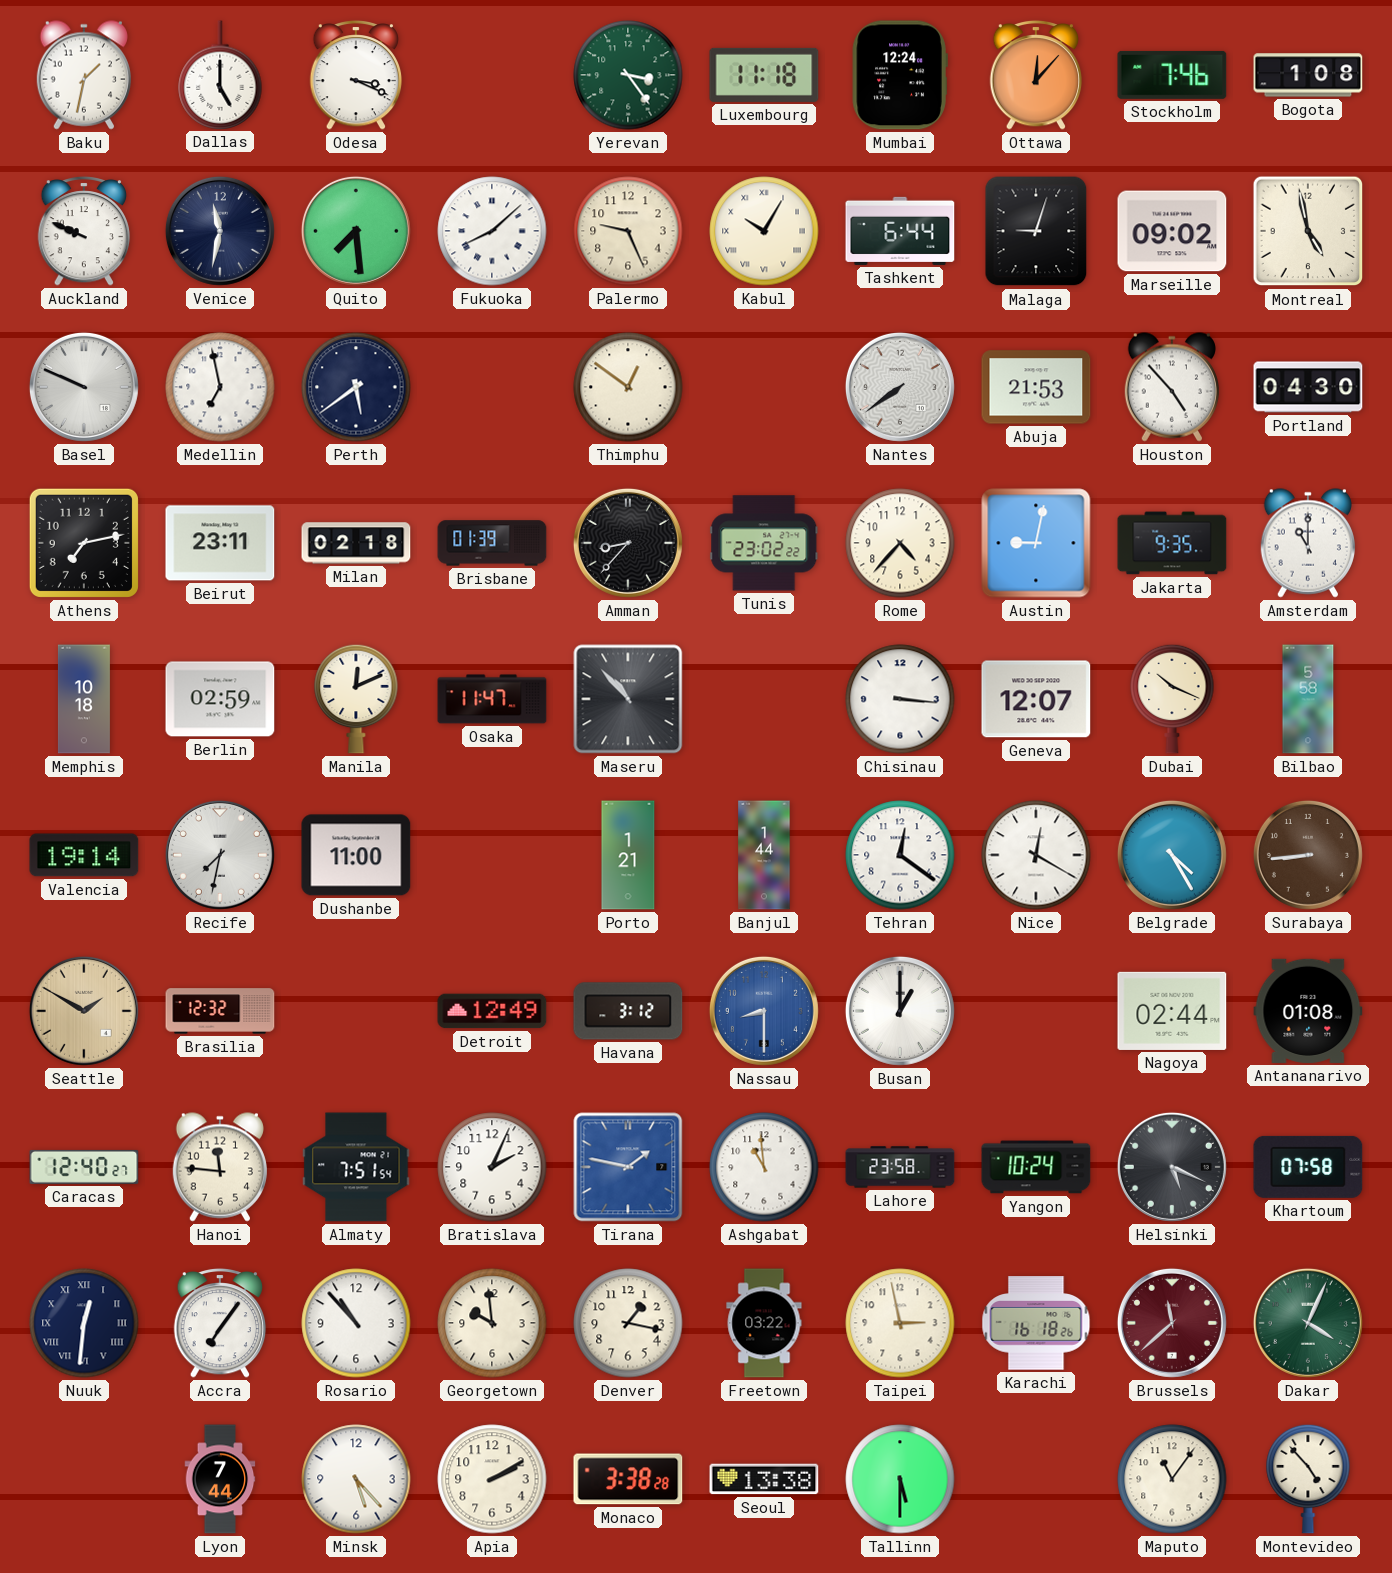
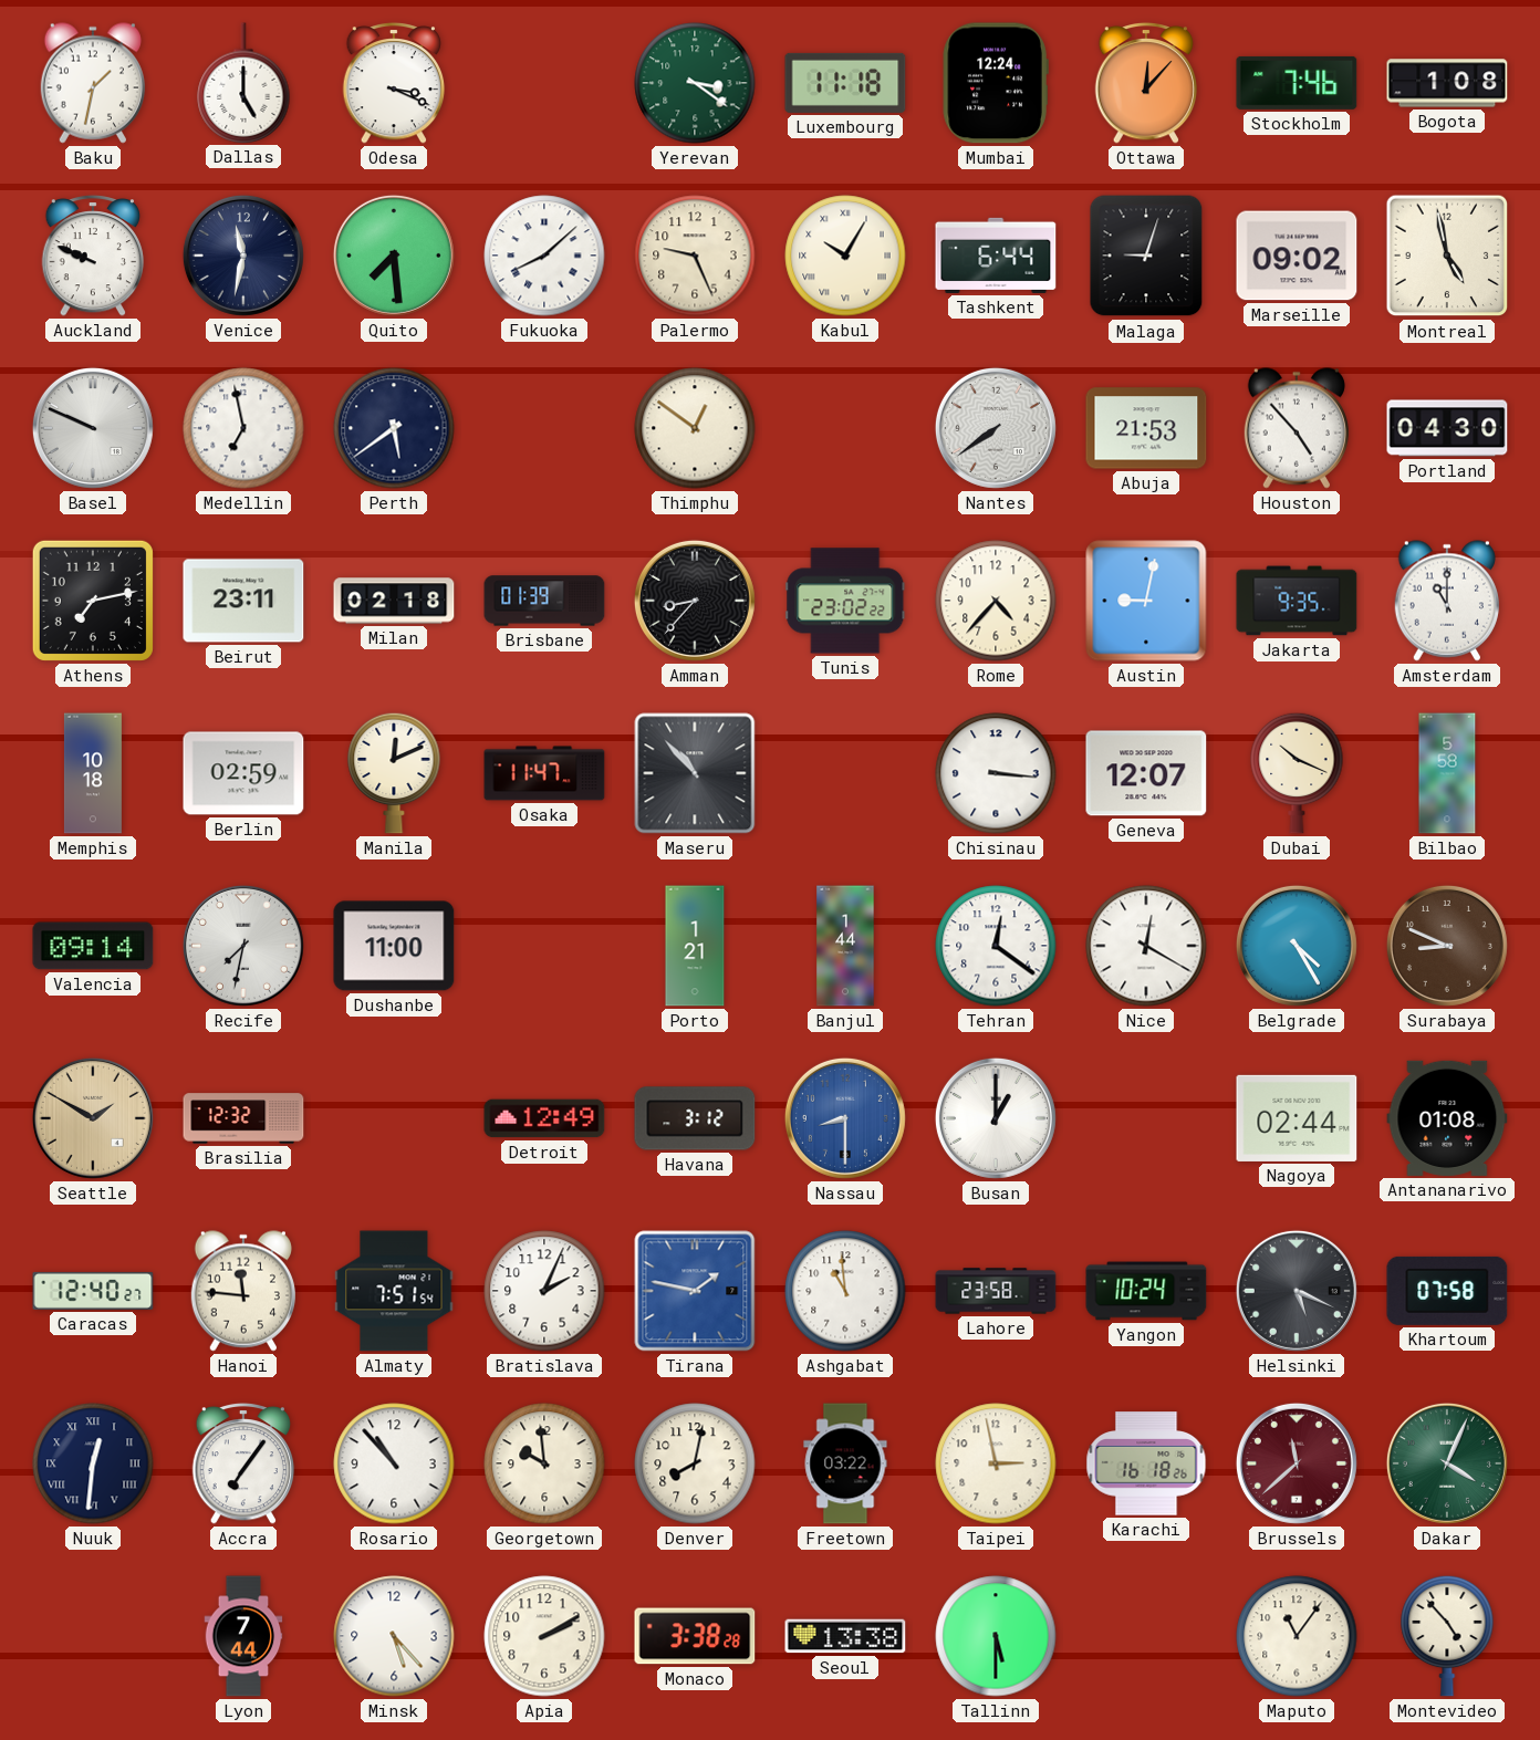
Yerevan: 3:24 -> 3:21
Valencia: 19:14 -> 09:14
Surabaya: 8:44 -> 8:49
Denver: 1:17 -> 8:02
